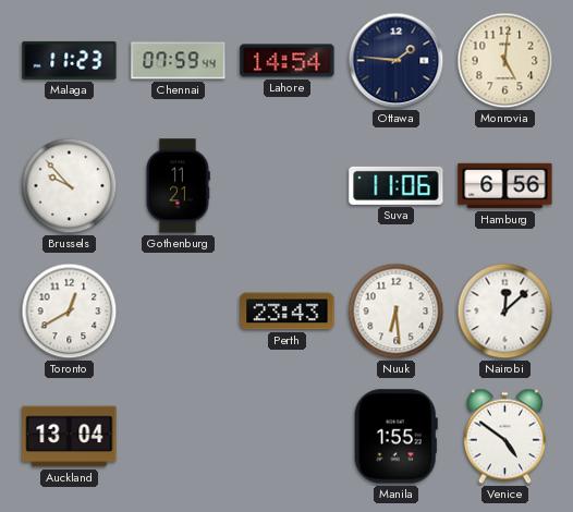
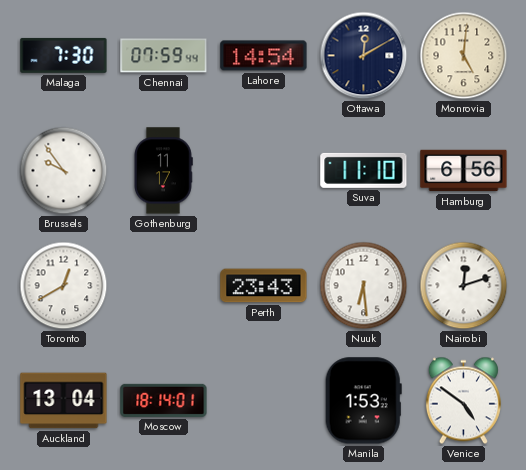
Malaga: 11:23 -> 7:30
Ottawa: 1:46 -> 12:10
Brussels: 9:53 -> 9:54
Gothenburg: 11:21 -> 11:17
Suva: 11:06 -> 11:10
Nairobi: 12:08 -> 12:12
Moscow: none -> 18:14
Manila: 1:55 -> 1:53
